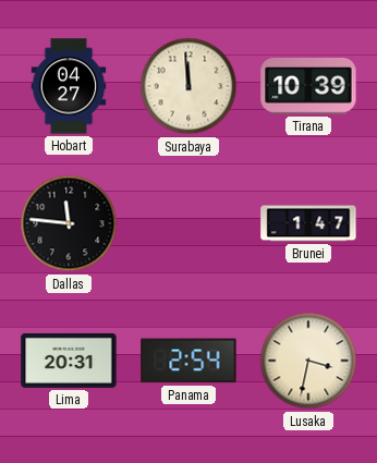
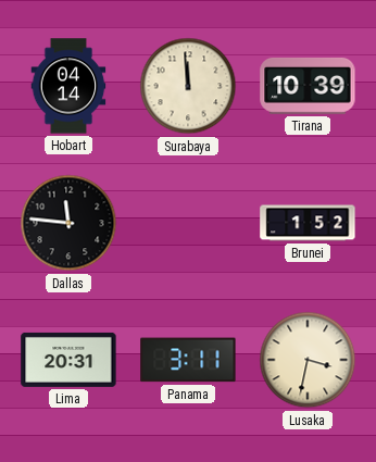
Hobart: 04:27 -> 04:14
Brunei: 1:47 -> 1:52
Panama: 2:54 -> 3:11
